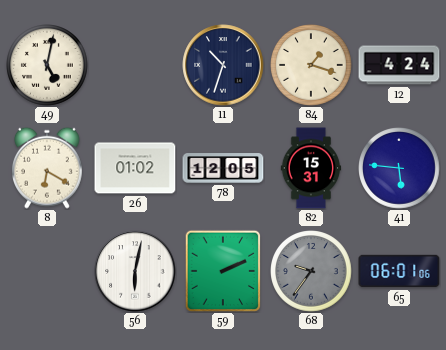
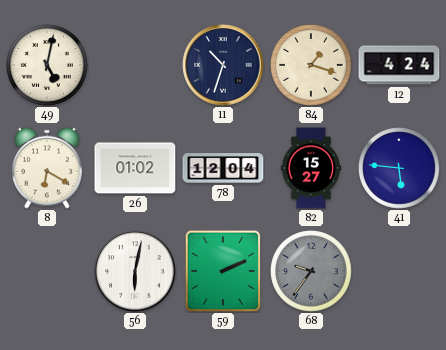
78: 12:05 -> 12:04
82: 15:31 -> 15:27
65: 06:01 -> none
